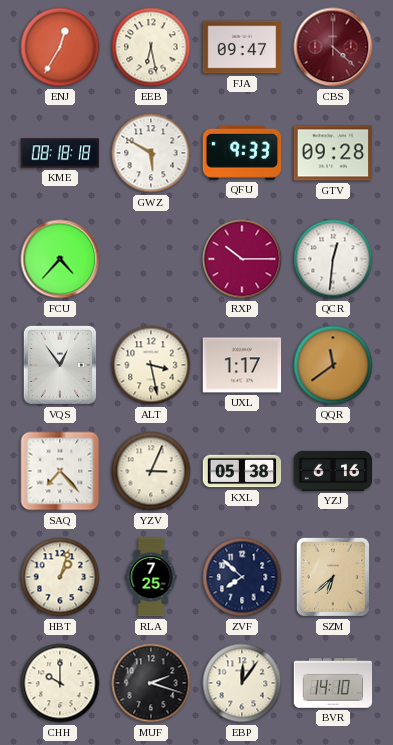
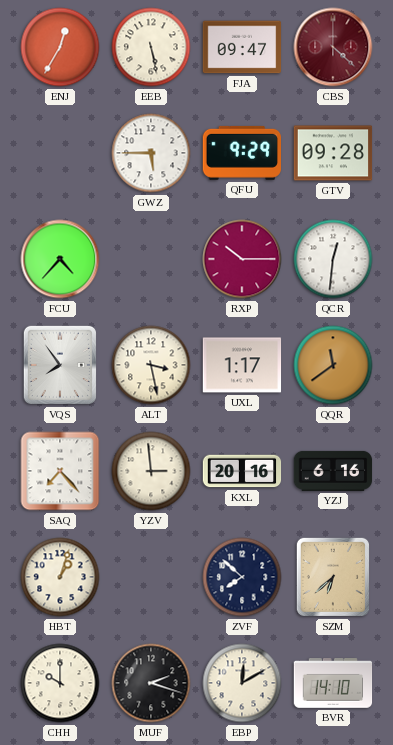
EEB: 6:28 -> 5:28
KME: 08:18 -> none
GWZ: 5:50 -> 5:45
QFU: 9:33 -> 9:29
VQS: 12:54 -> 7:54
YZV: 3:04 -> 2:59
KXL: 05:38 -> 20:16
RLA: 7:25 -> none
EBP: 12:06 -> 12:10
